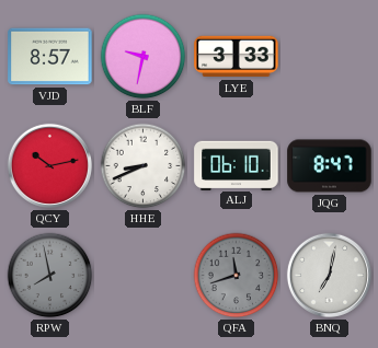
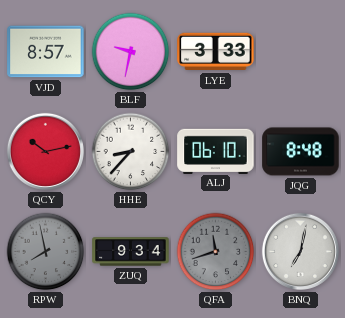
HHE: 8:41 -> 8:37
JQG: 8:47 -> 8:48
ZUQ: none -> 9:34
